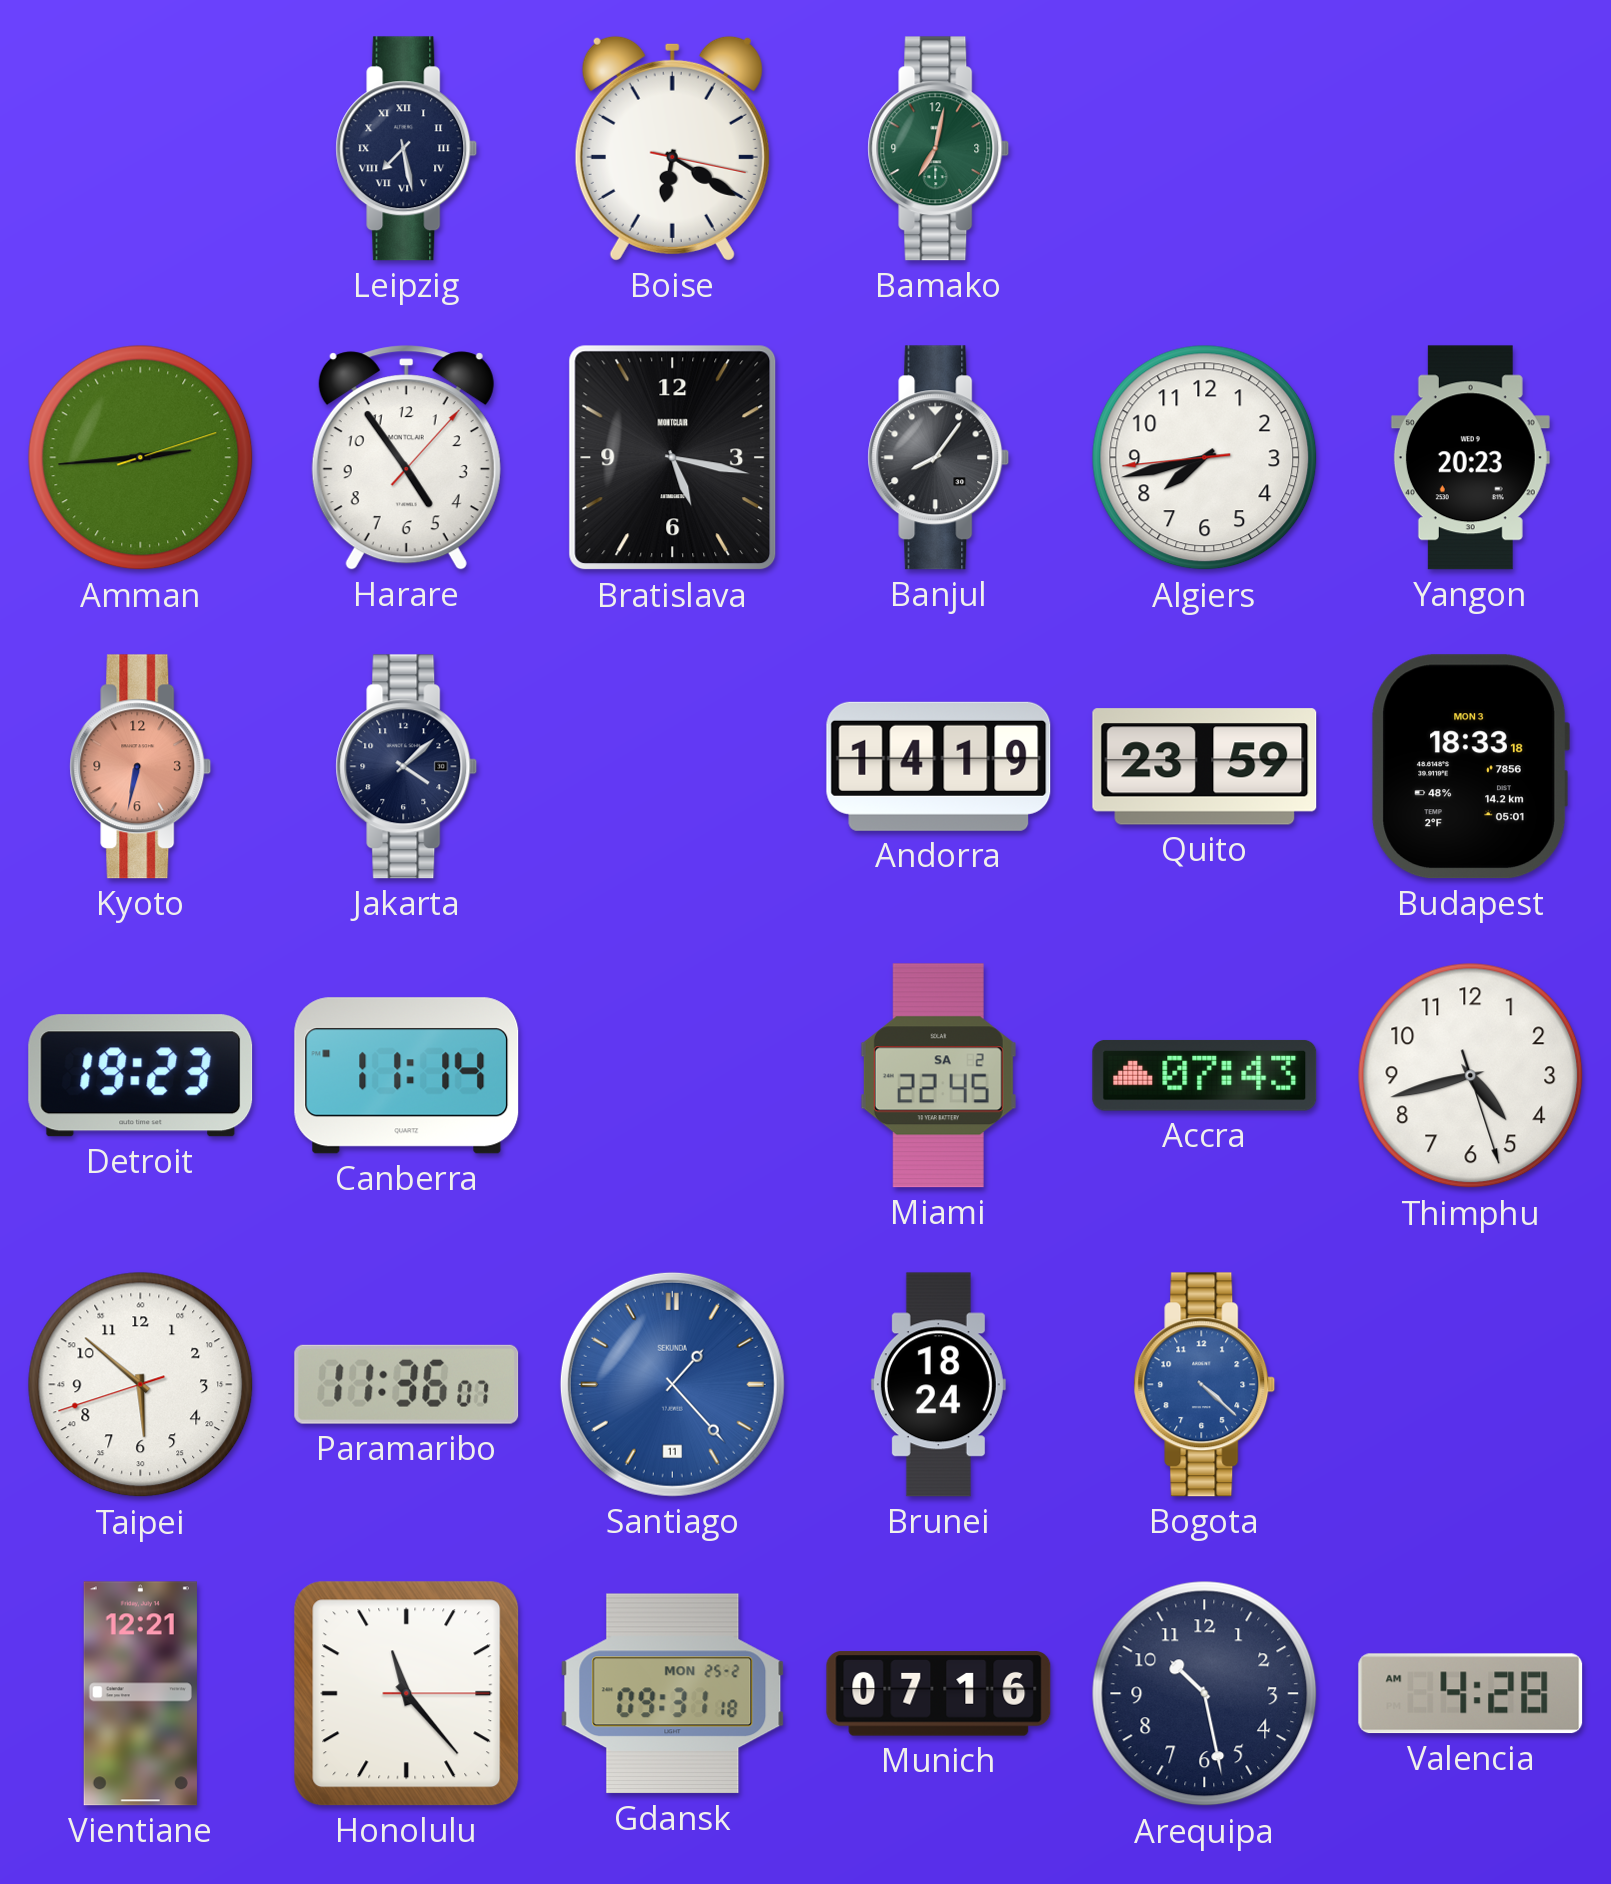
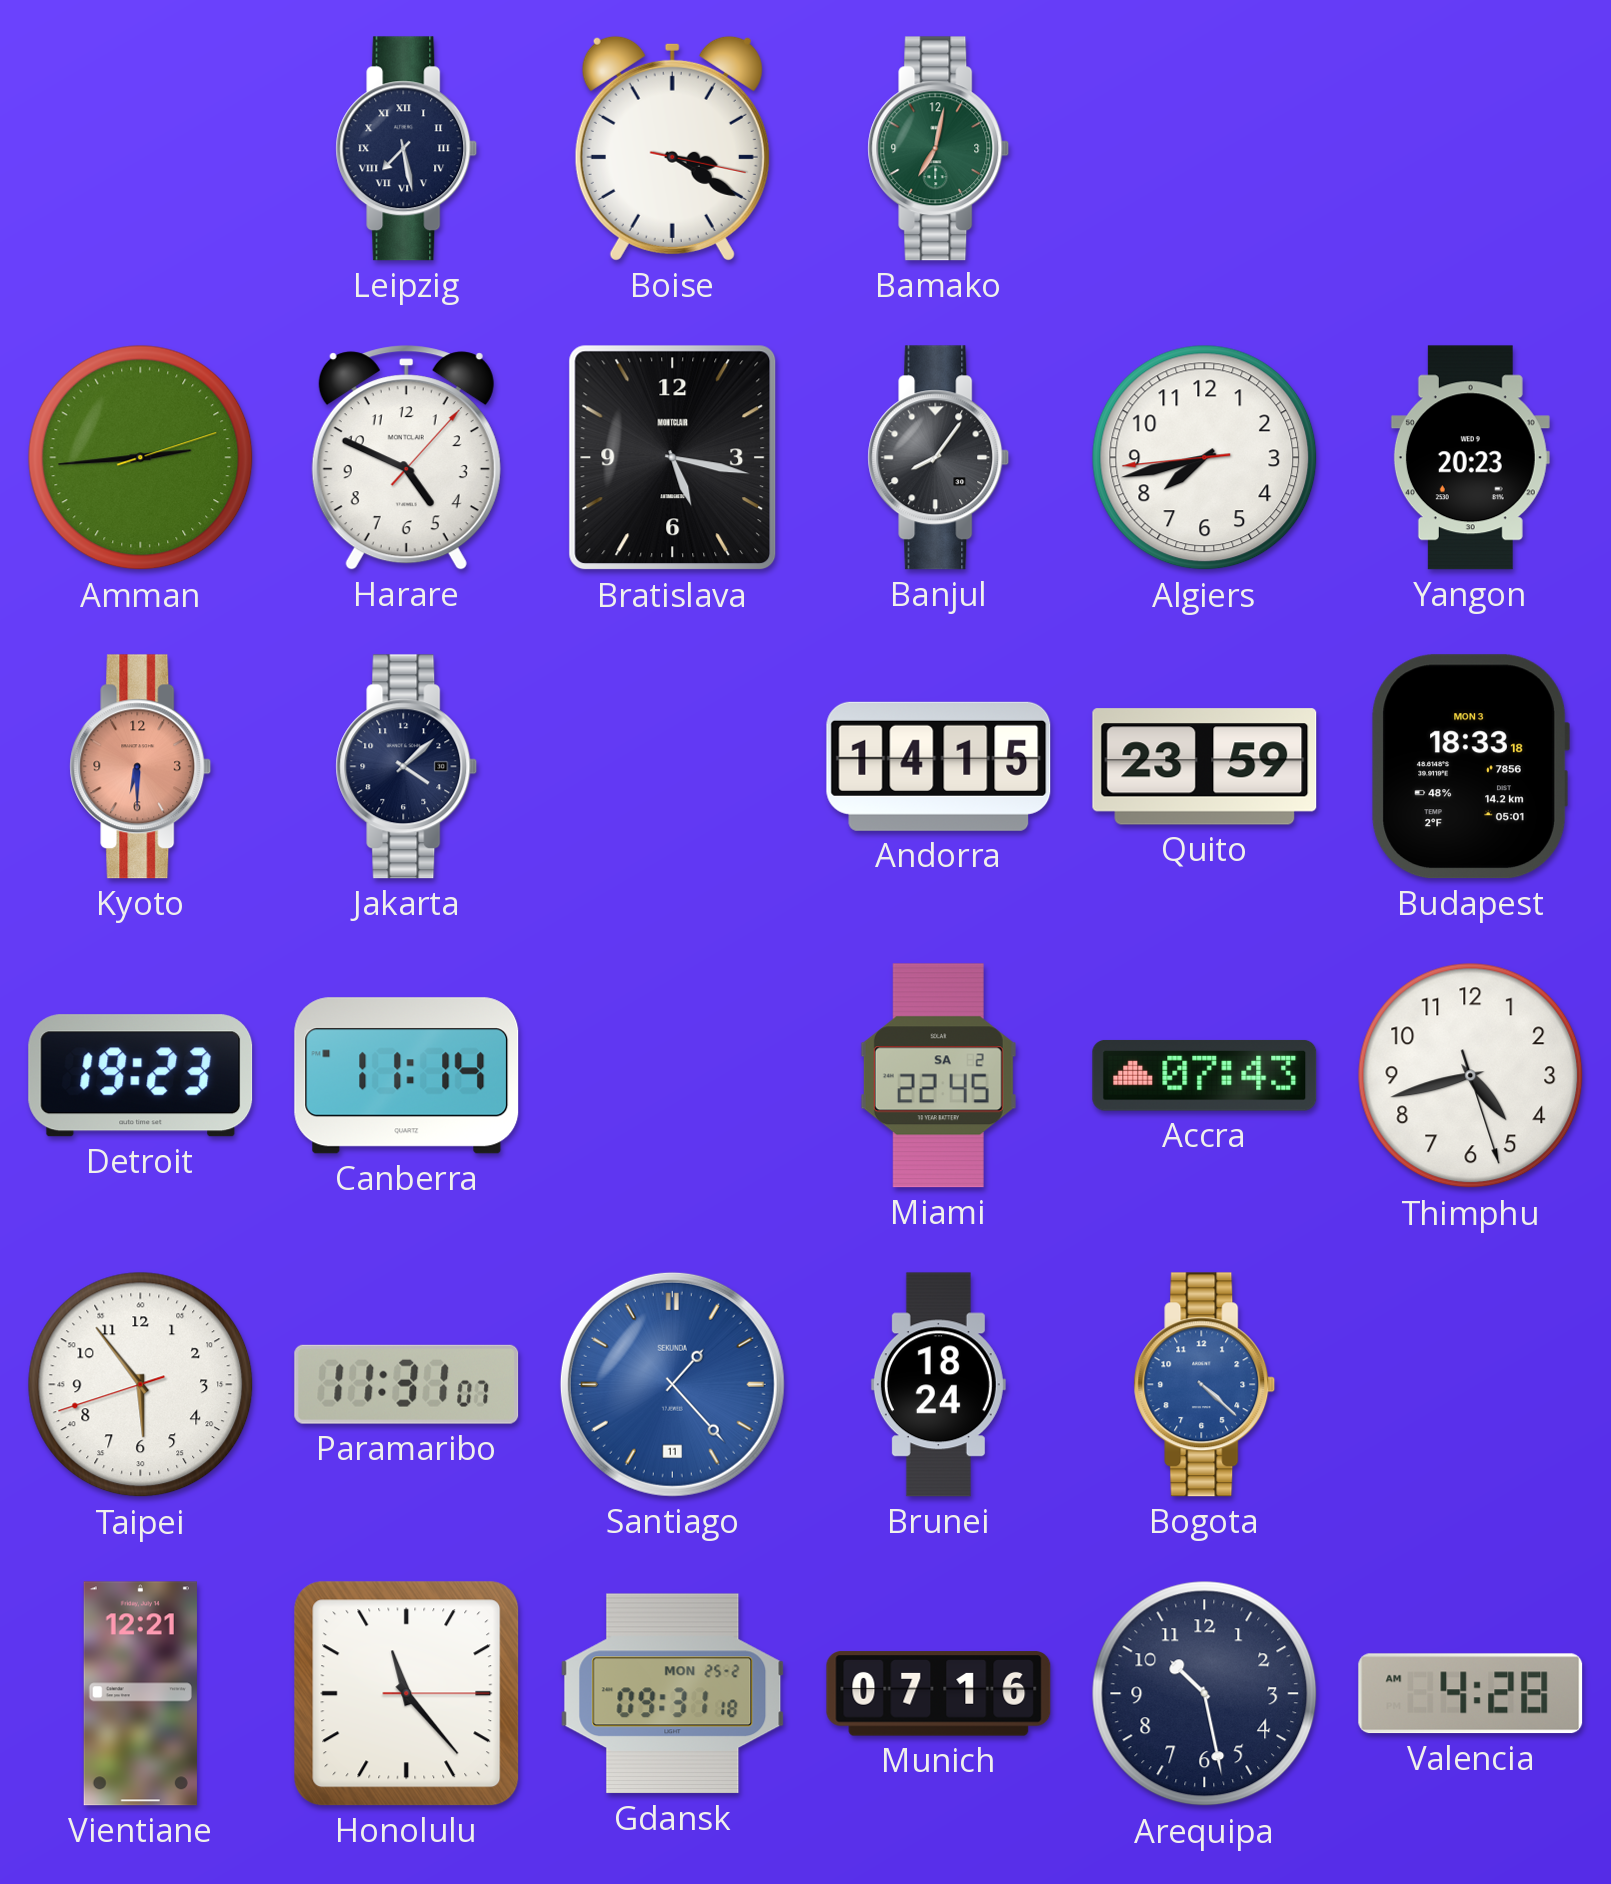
Boise: 6:20 -> 3:20
Harare: 4:54 -> 4:49
Kyoto: 6:32 -> 6:30
Andorra: 14:19 -> 14:15
Taipei: 5:51 -> 5:53
Paramaribo: 11:36 -> 11:31
